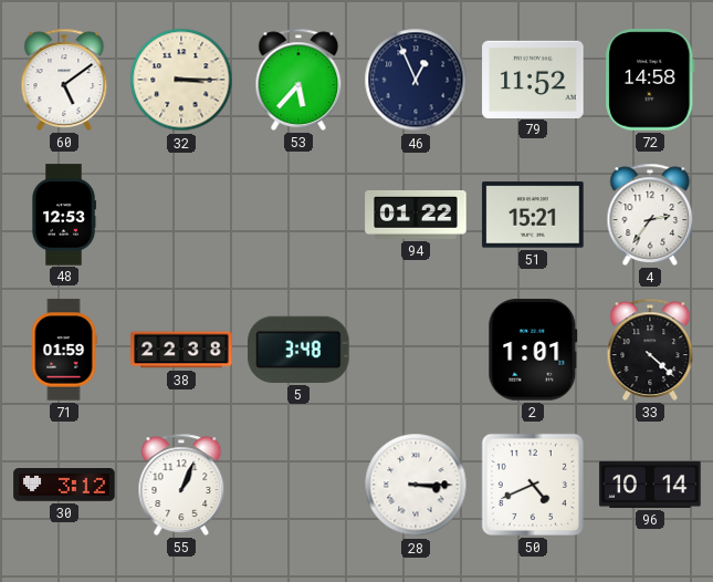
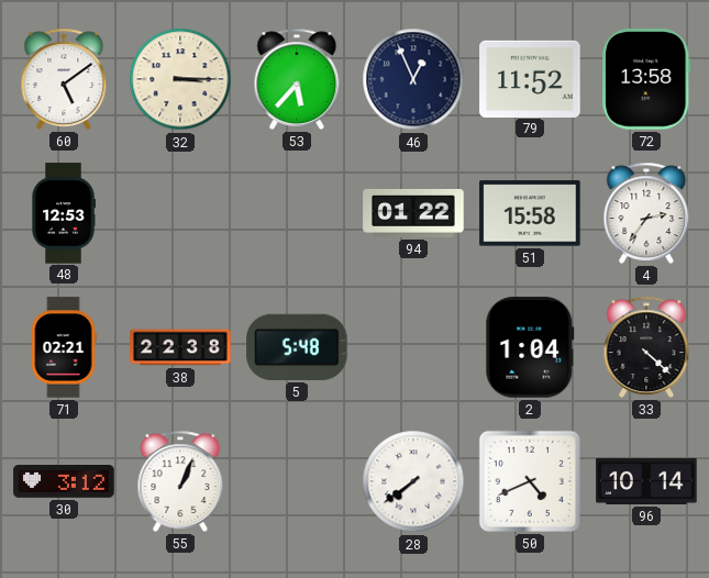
72: 14:58 -> 13:58
51: 15:21 -> 15:58
71: 01:59 -> 02:21
5: 3:48 -> 5:48
2: 1:01 -> 1:04
28: 3:15 -> 7:39
